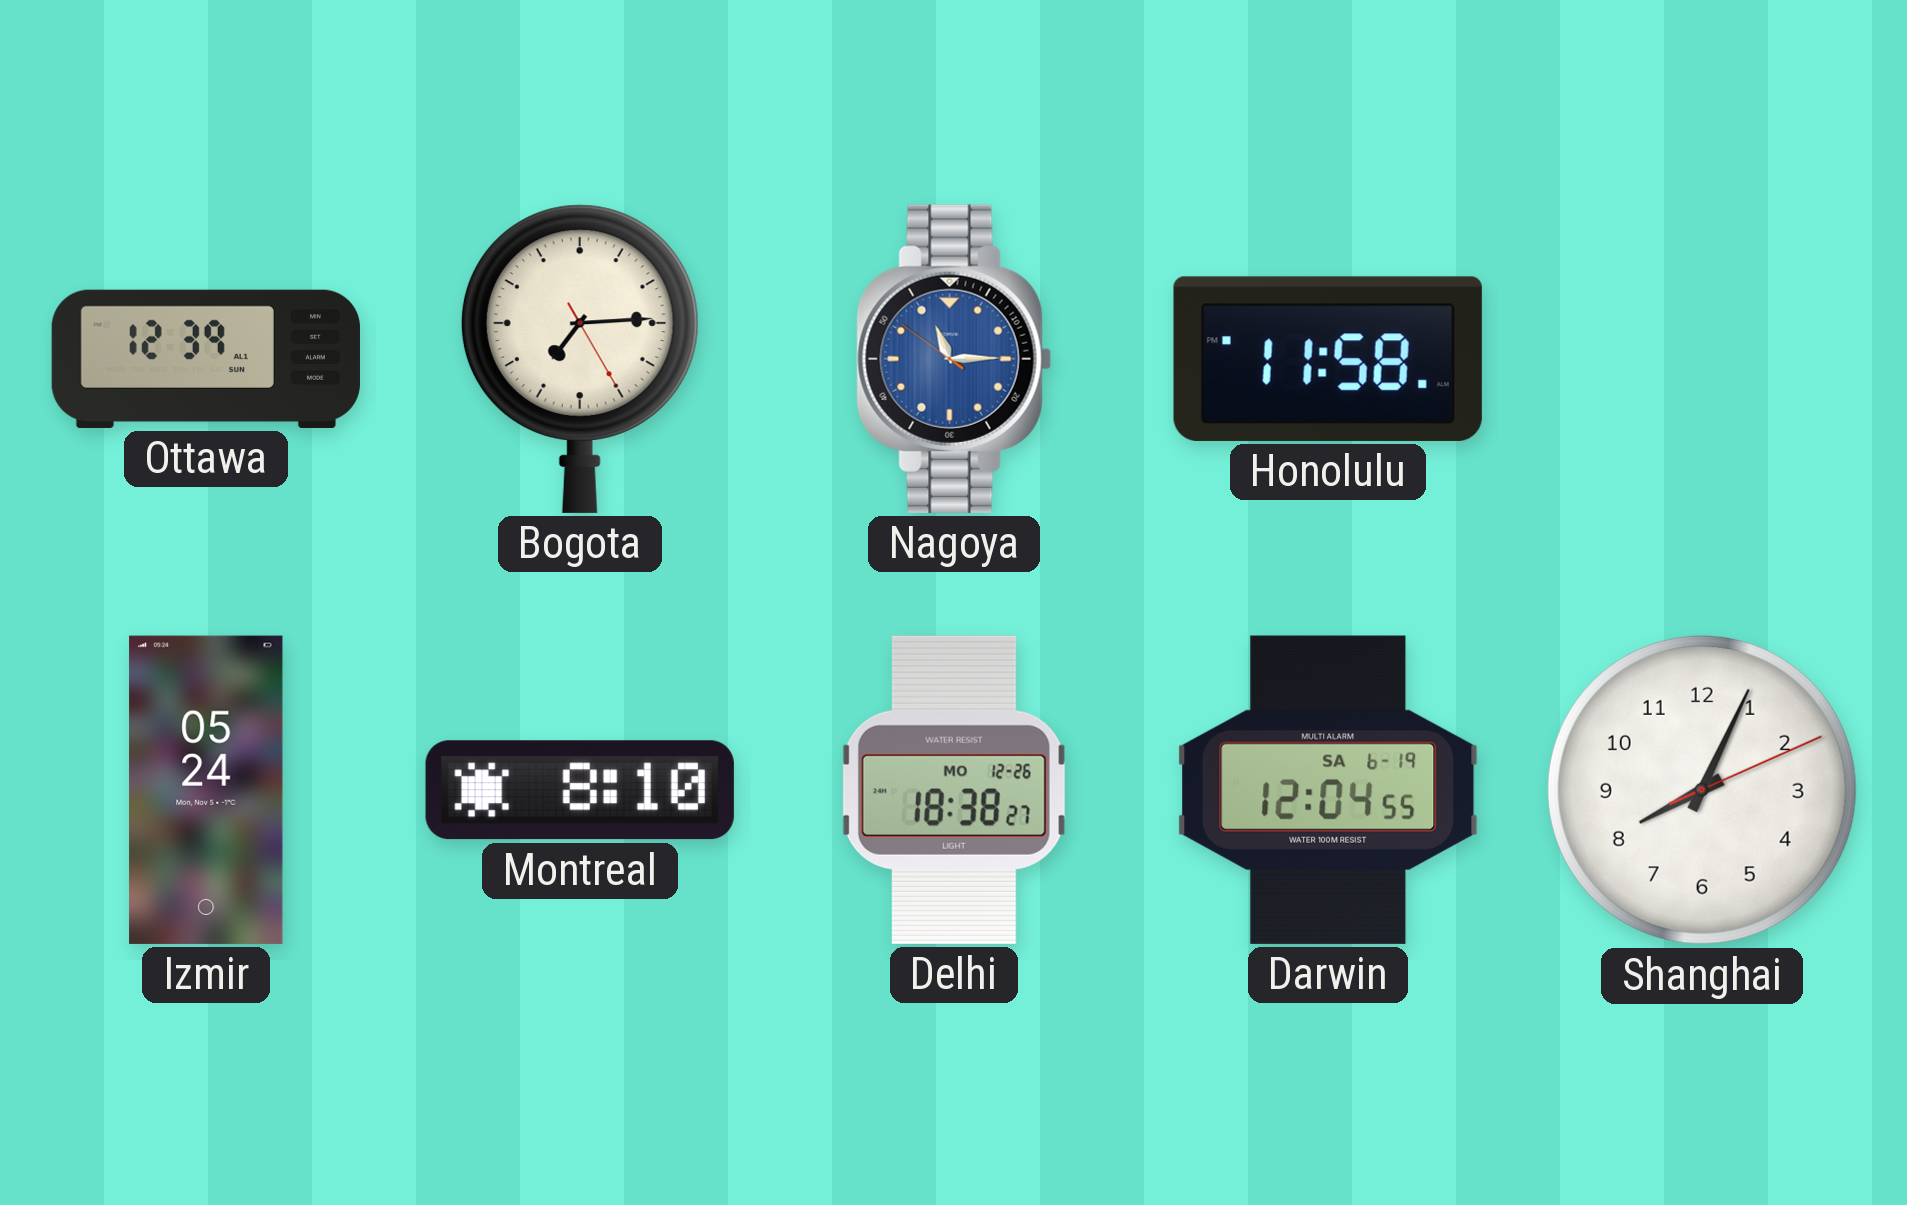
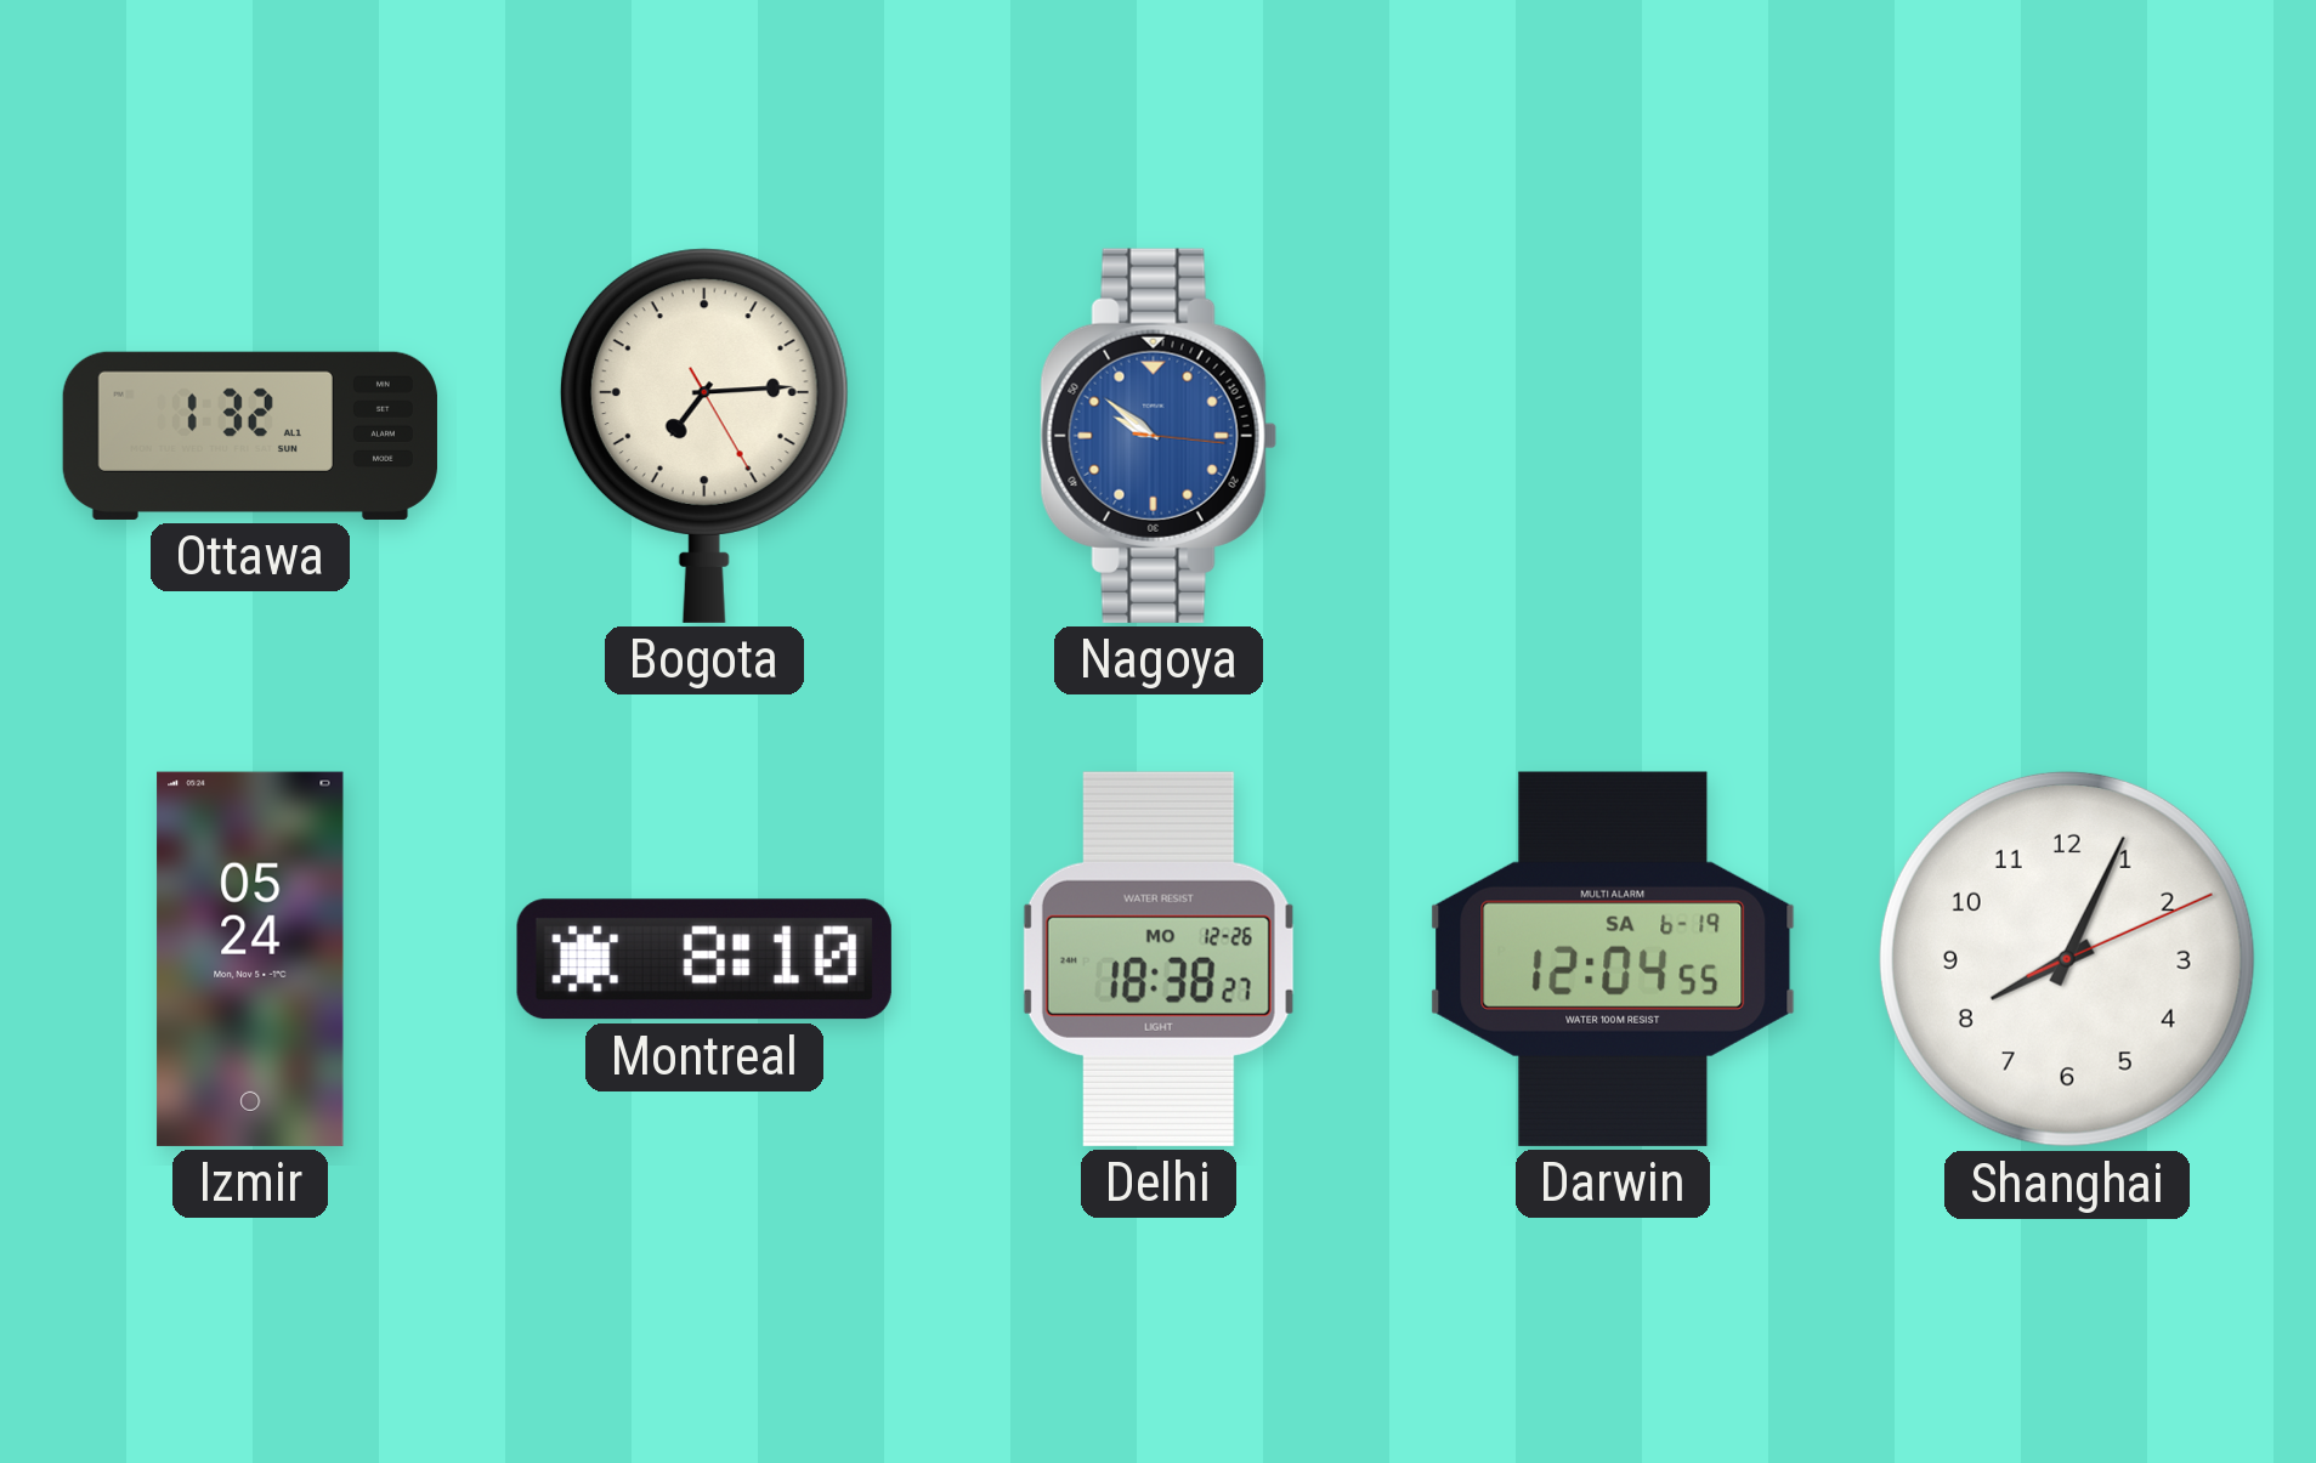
Ottawa: 12:39 -> 1:32
Nagoya: 11:14 -> 9:51
Honolulu: 11:58 -> none
